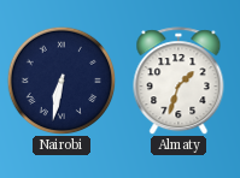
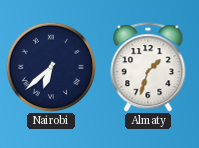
Nairobi: 6:32 -> 6:38
